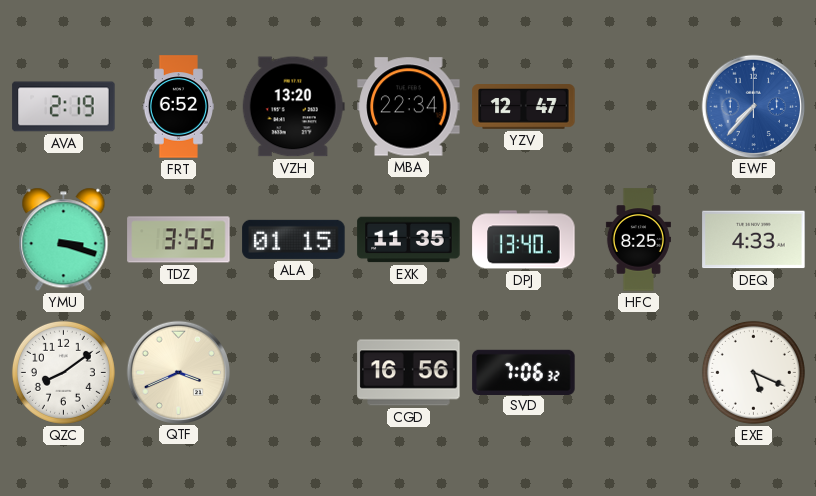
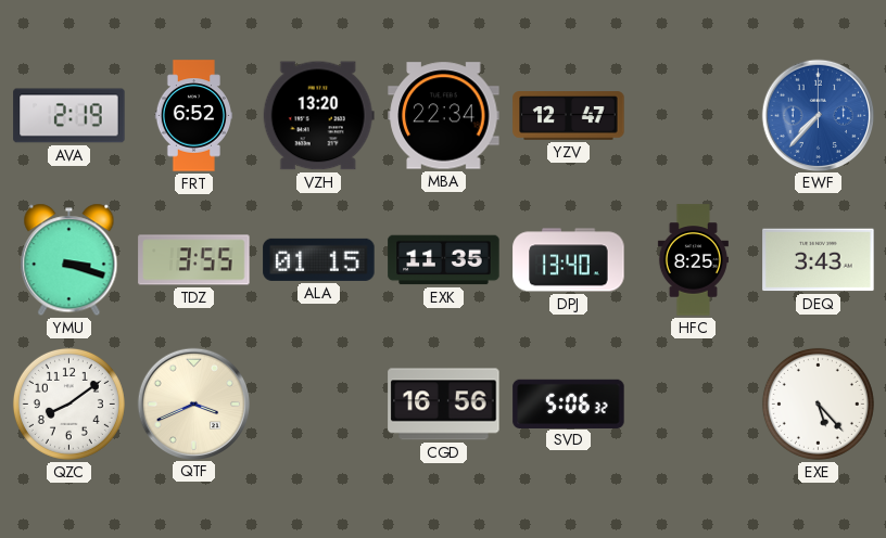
DEQ: 4:33 -> 3:43
SVD: 7:06 -> 5:06
EXE: 5:19 -> 5:23
